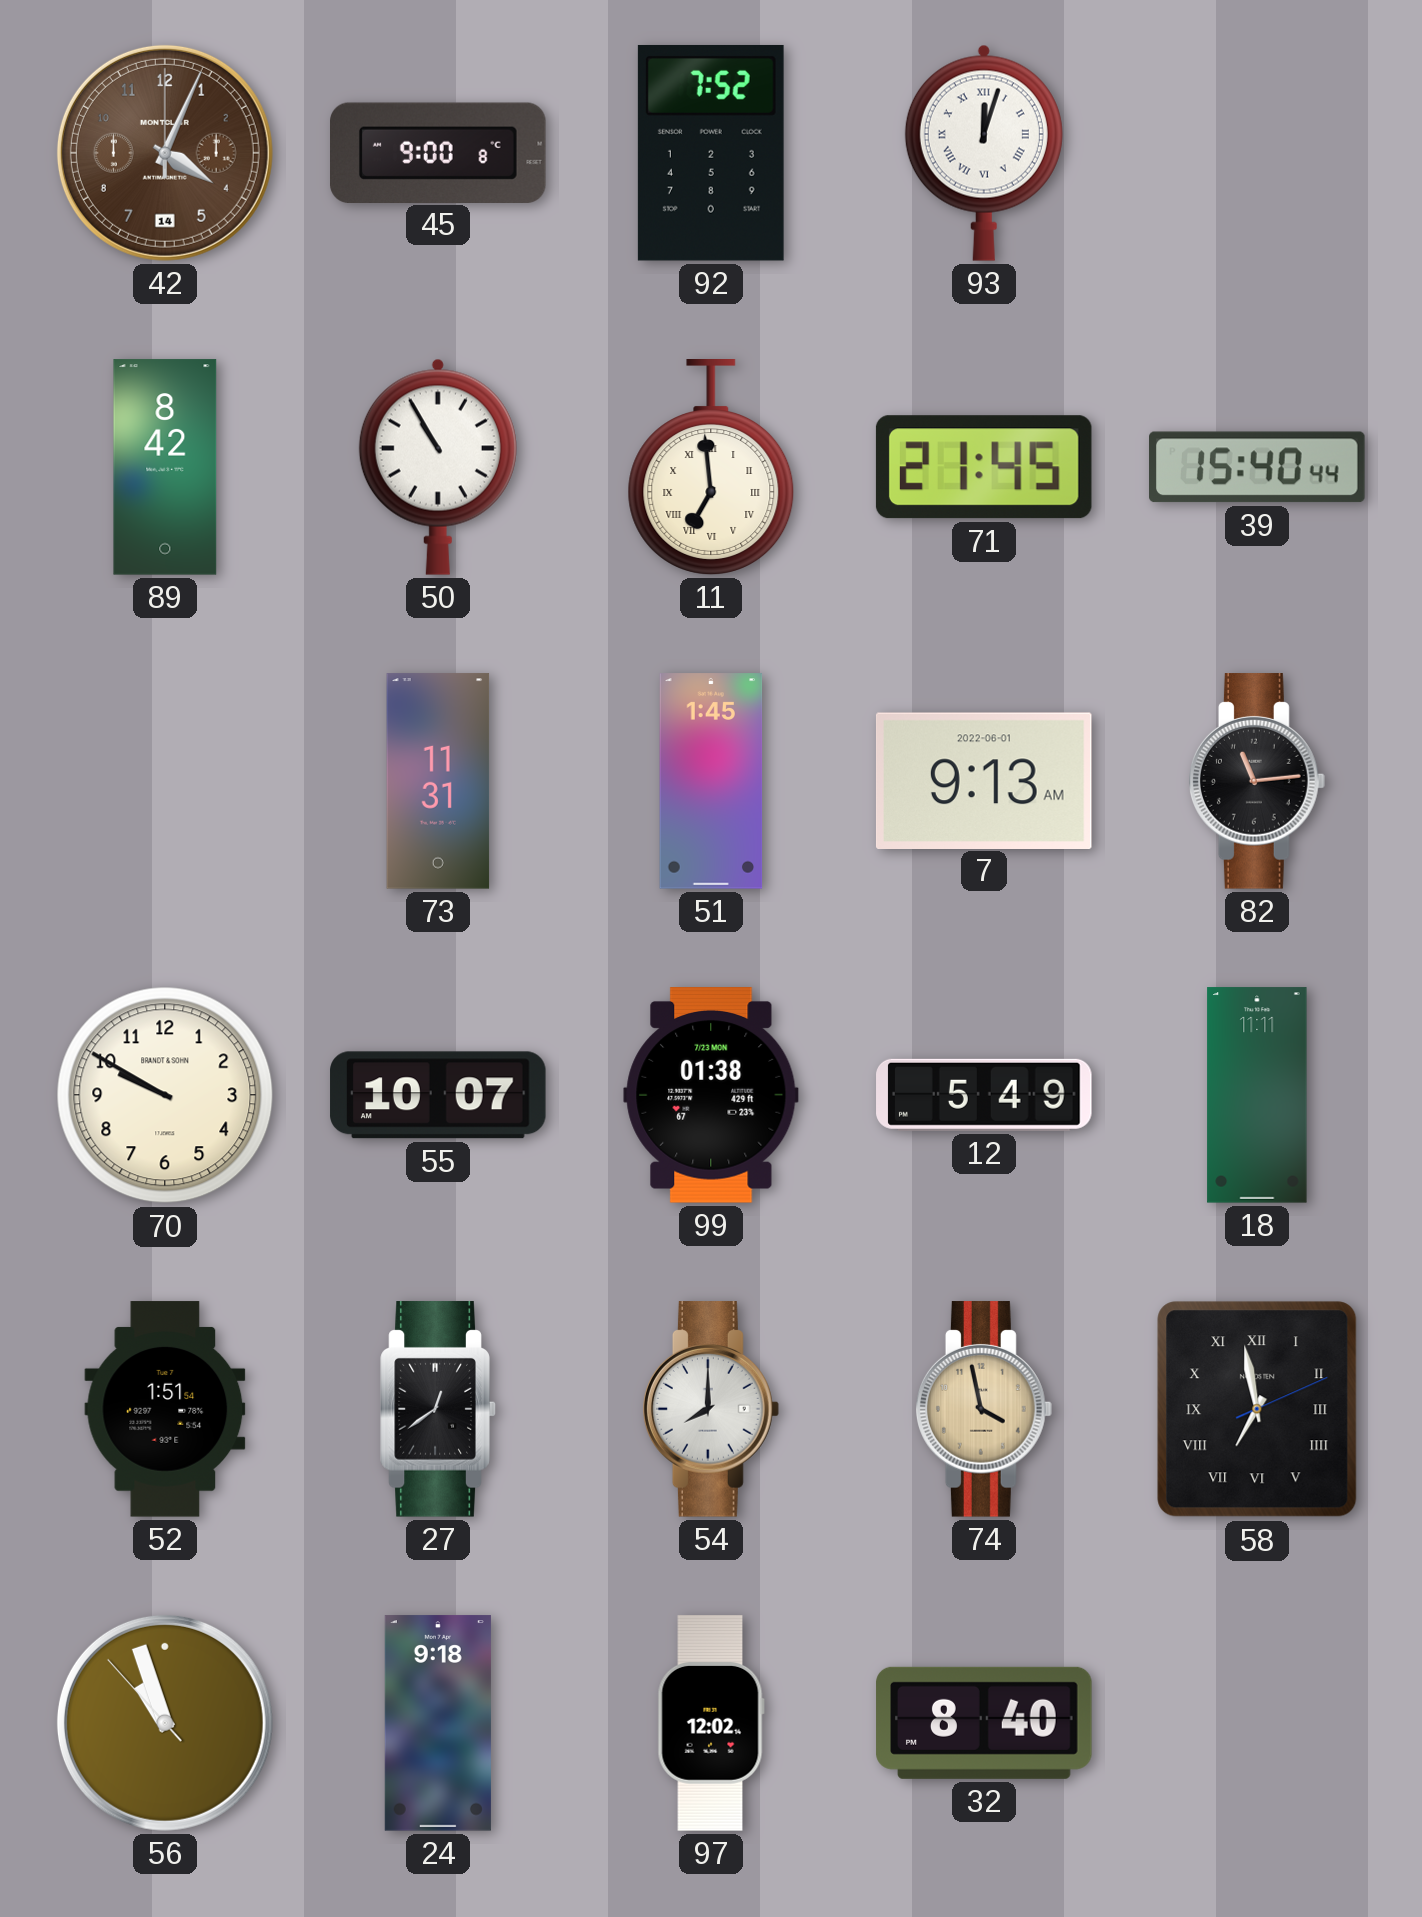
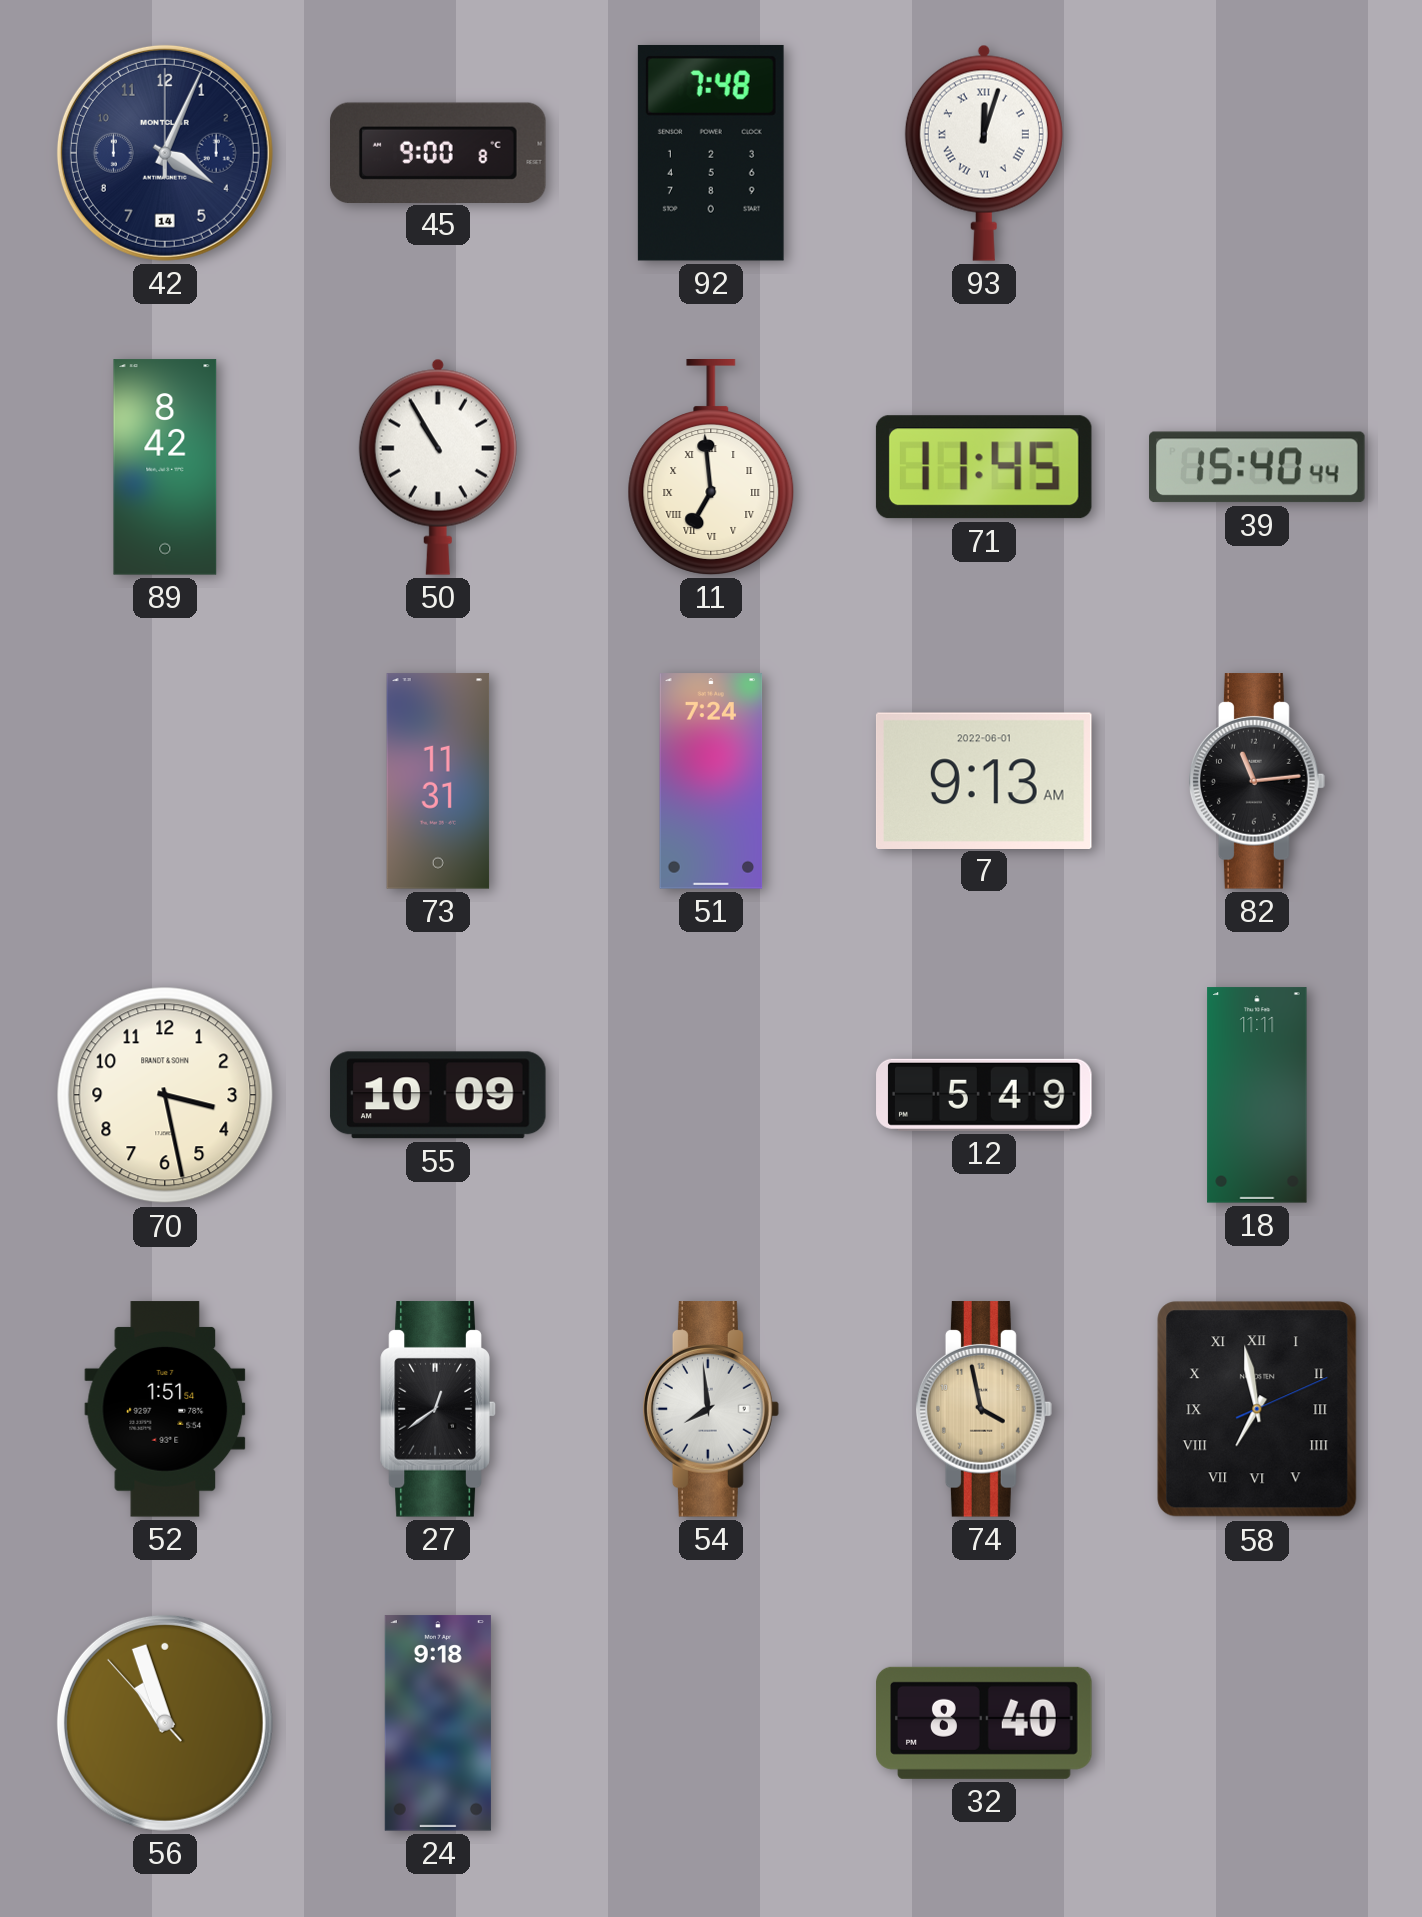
42 dial: brown -> navy
92: 7:52 -> 7:48
71: 21:45 -> 11:45
51: 1:45 -> 7:24
70: 9:50 -> 3:28
55: 10:07 -> 10:09
99: 01:38 -> none
54: 8:00 -> 7:59
97: 12:02 -> none
